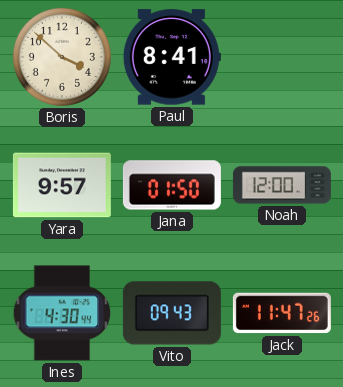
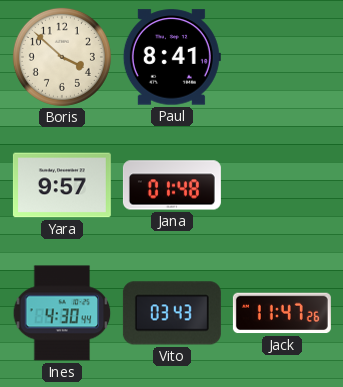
Jana: 01:50 -> 01:48
Noah: 12:00 -> none
Vito: 09:43 -> 03:43
